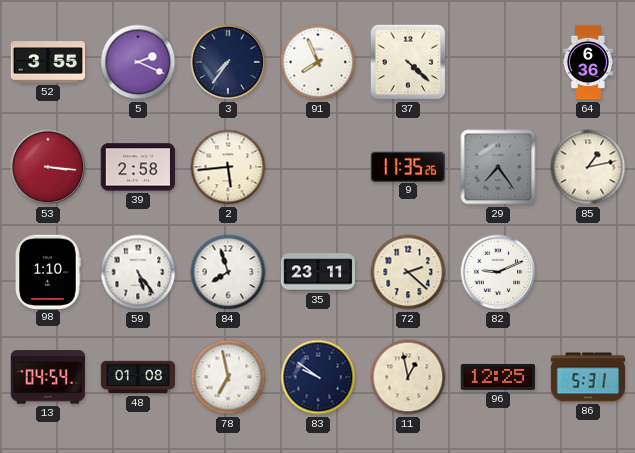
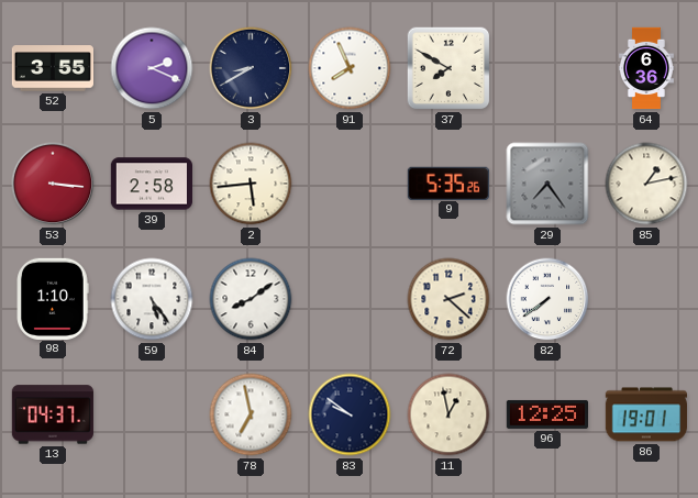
3: 7:36 -> 8:40
37: 4:22 -> 7:50
9: 11:35 -> 5:35
84: 7:57 -> 8:09
35: 23:11 -> none
82: 9:11 -> 7:39
13: 04:54 -> 04:37
48: 01:08 -> none
86: 5:31 -> 19:01
